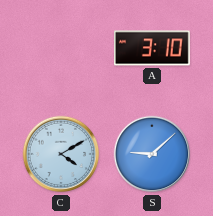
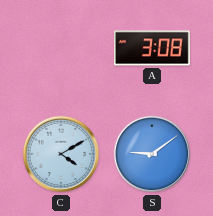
A: 3:10 -> 3:08
S: 9:08 -> 9:09
